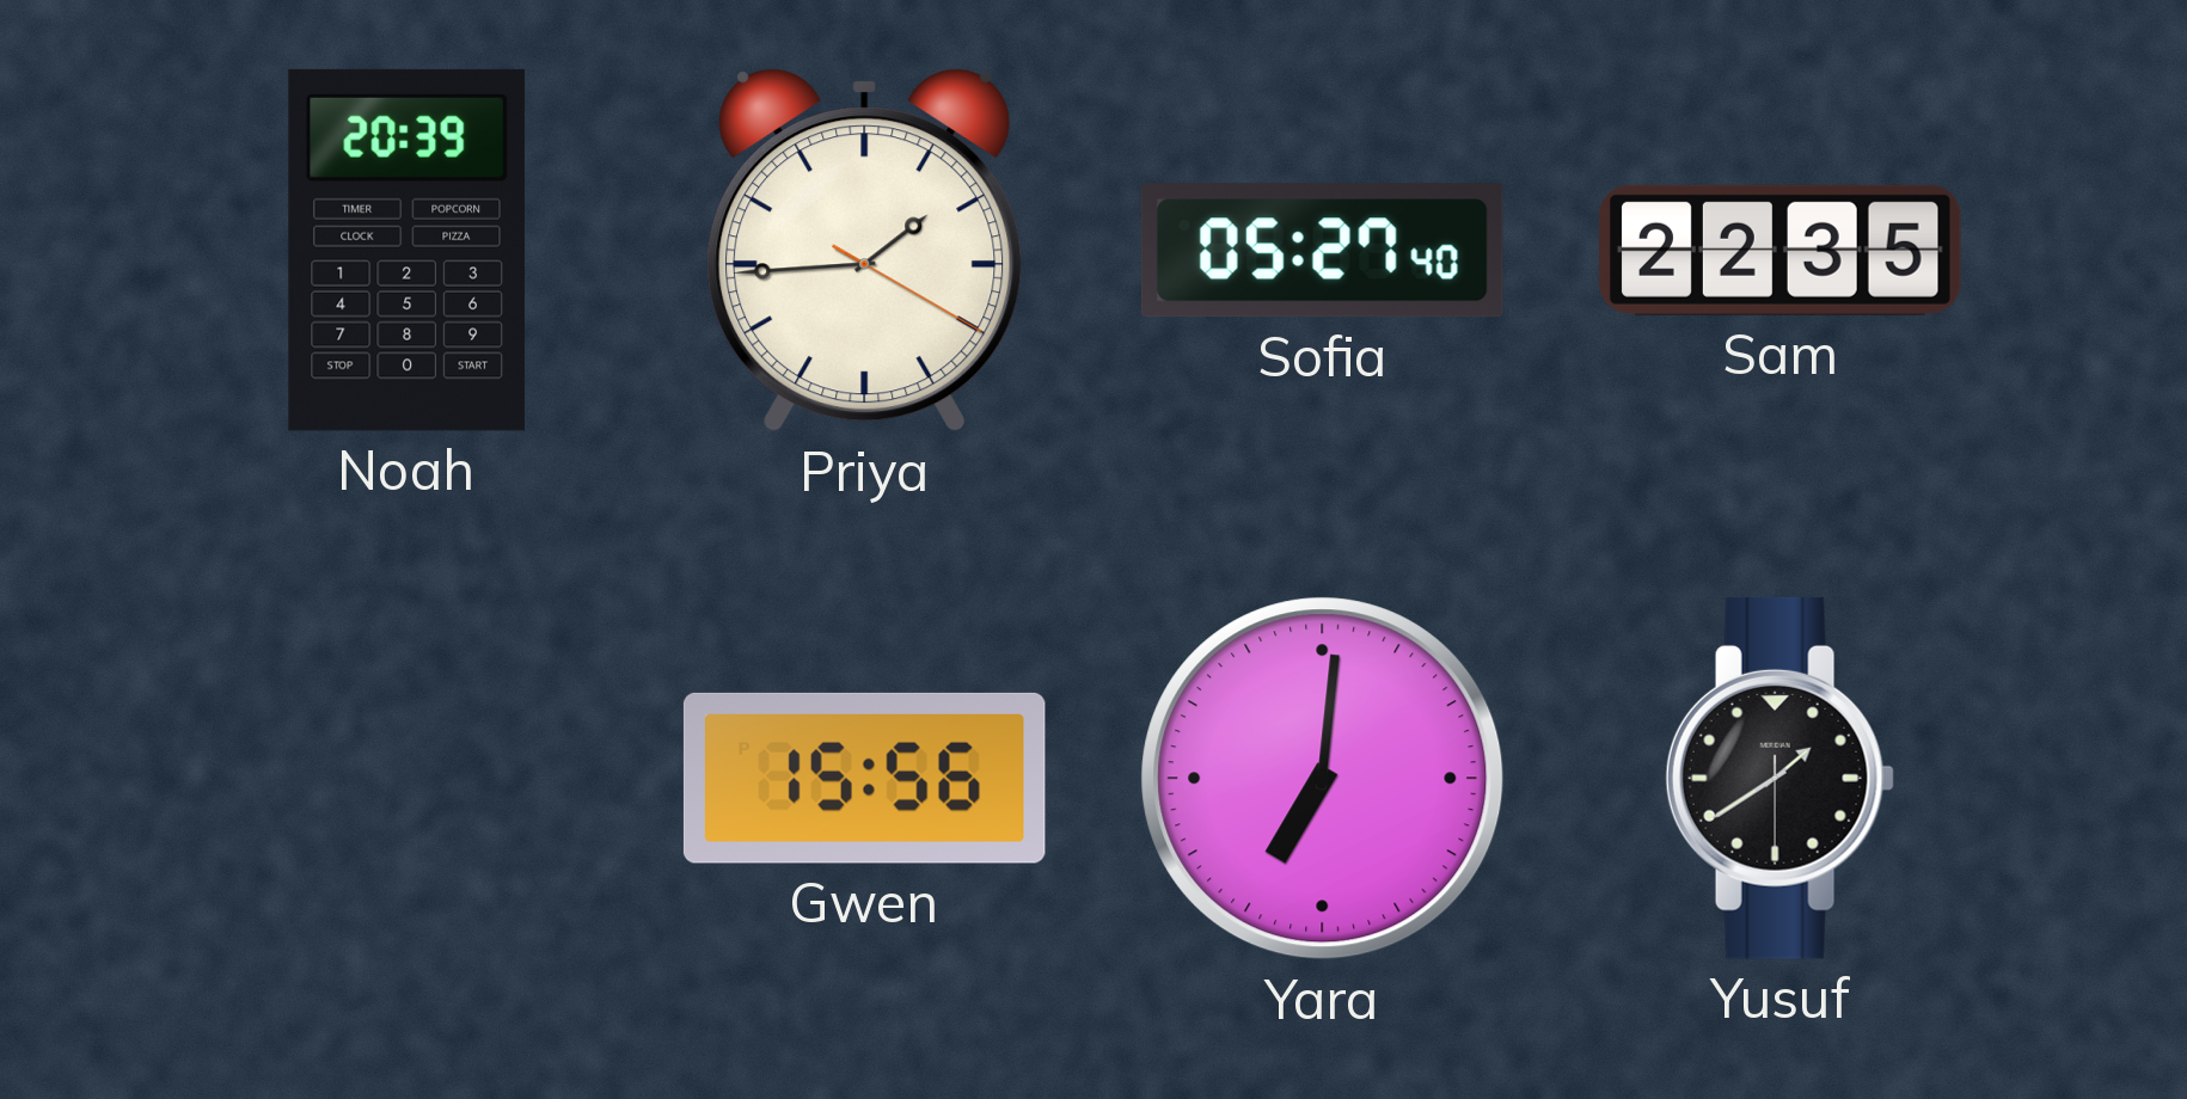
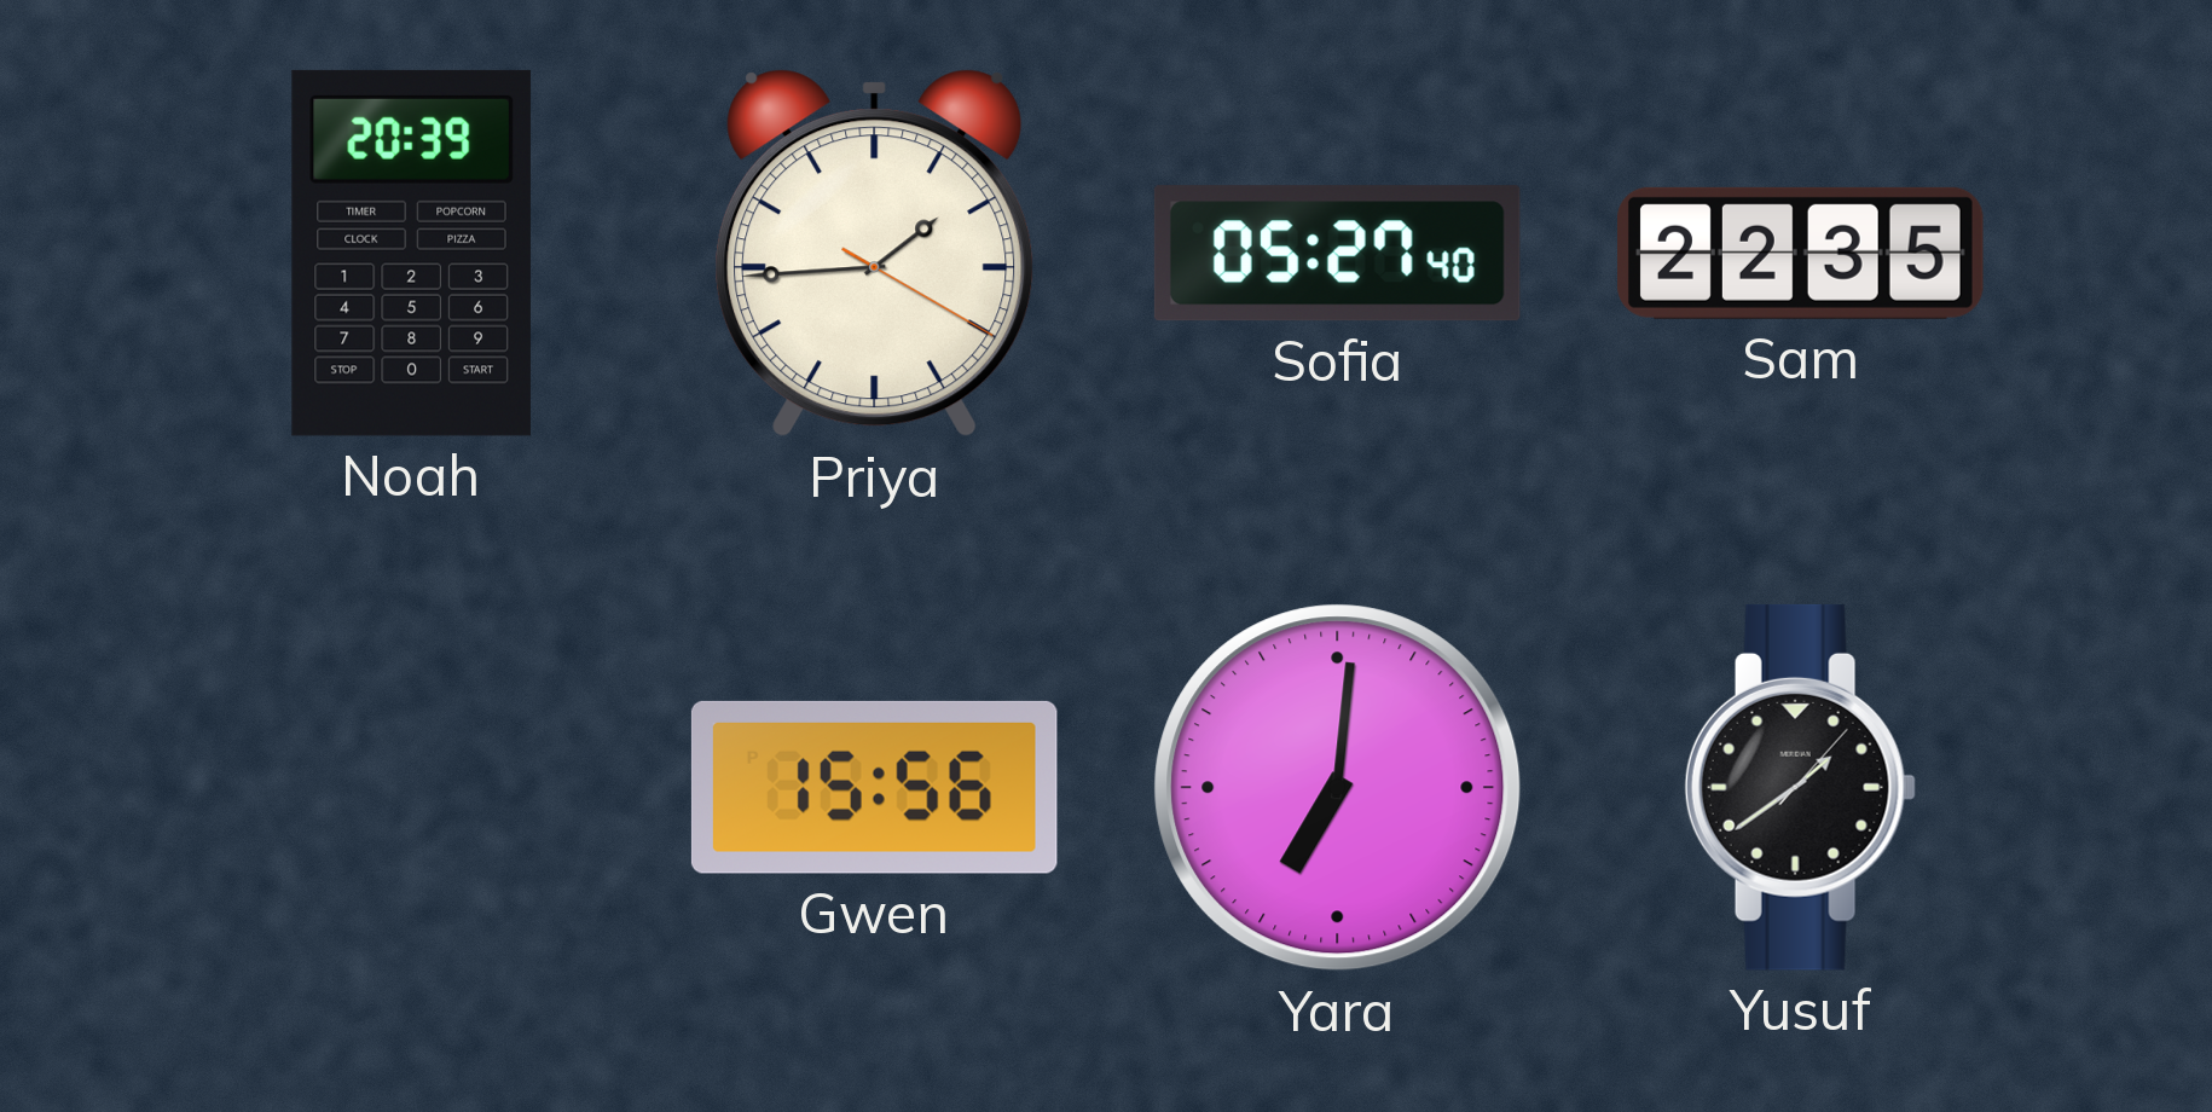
Yusuf: 1:39:30 -> 1:39:07
